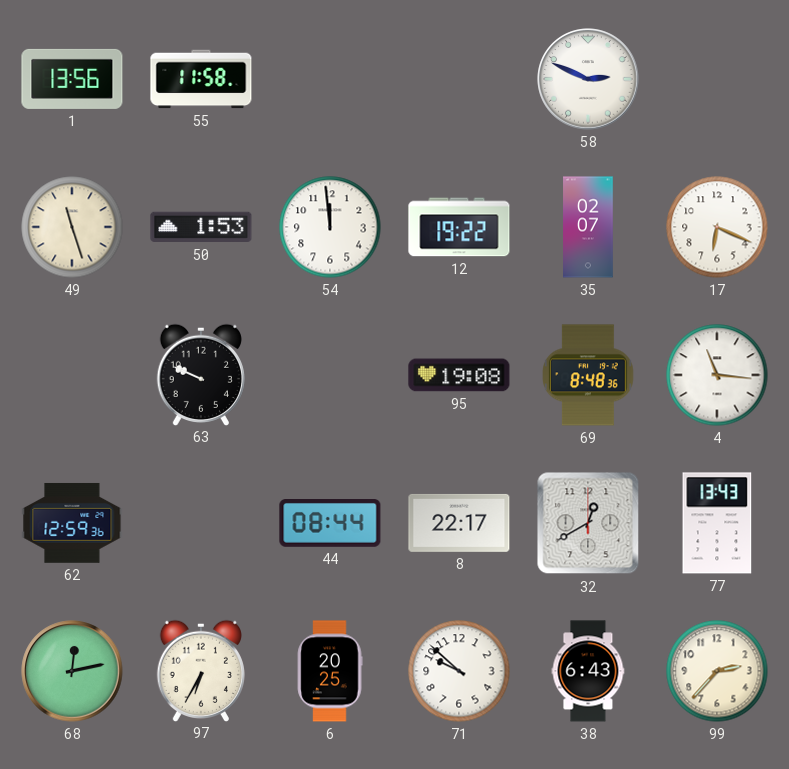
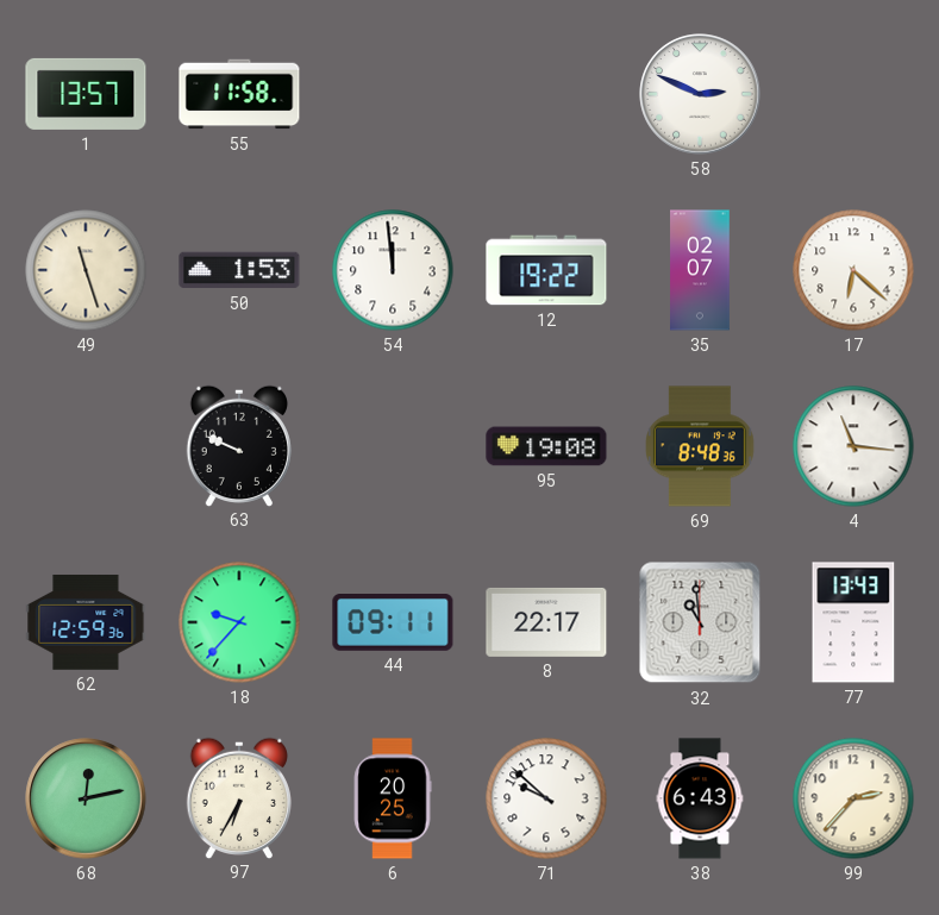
1: 13:56 -> 13:57
17: 6:19 -> 6:22
18: none -> 9:37
44: 08:44 -> 09:11
32: 12:40 -> 10:59
